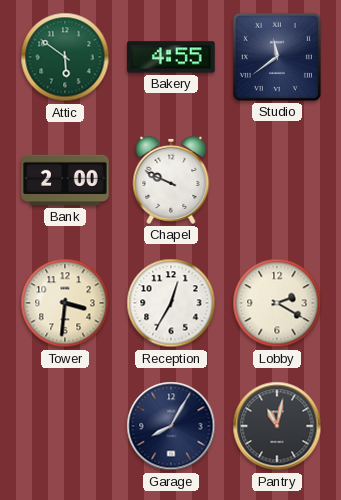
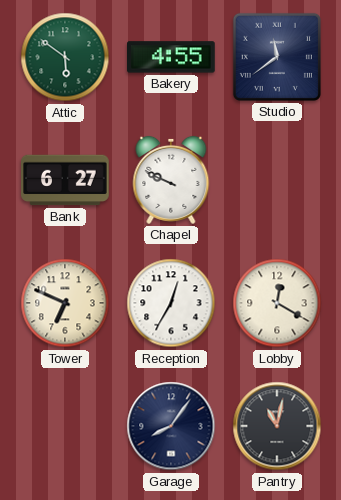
Bank: 2:00 -> 6:27
Tower: 3:31 -> 6:49
Lobby: 2:20 -> 12:20
Garage: 8:05 -> 8:06
